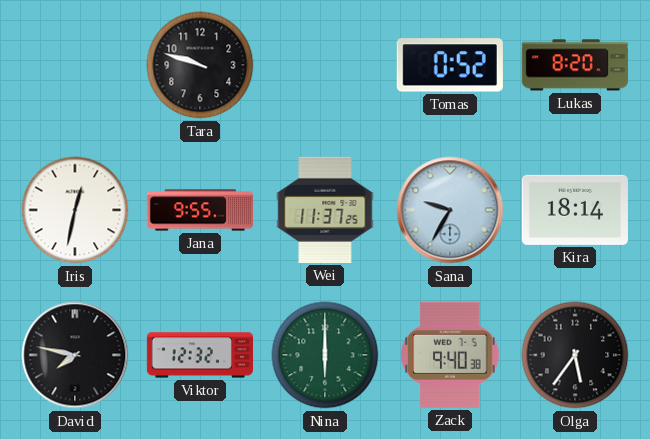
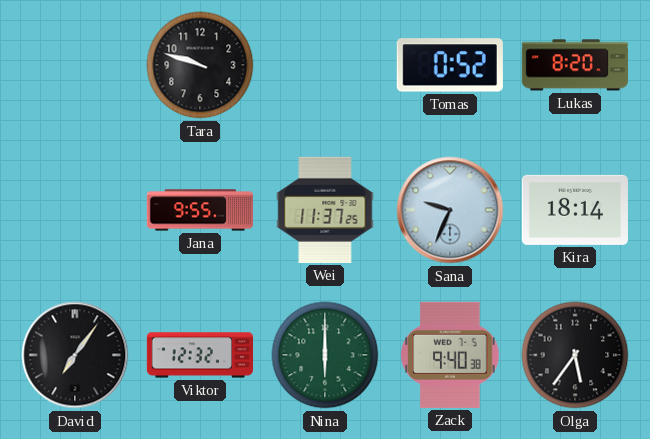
Iris: 12:32 -> none
Sana: 9:35 -> 9:34
David: 7:47 -> 7:06
